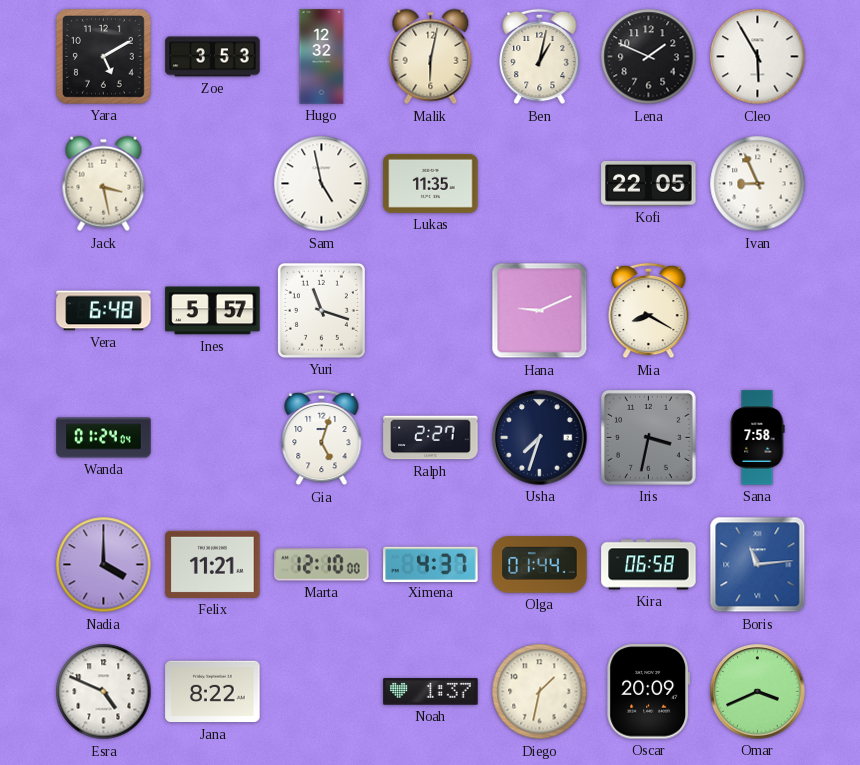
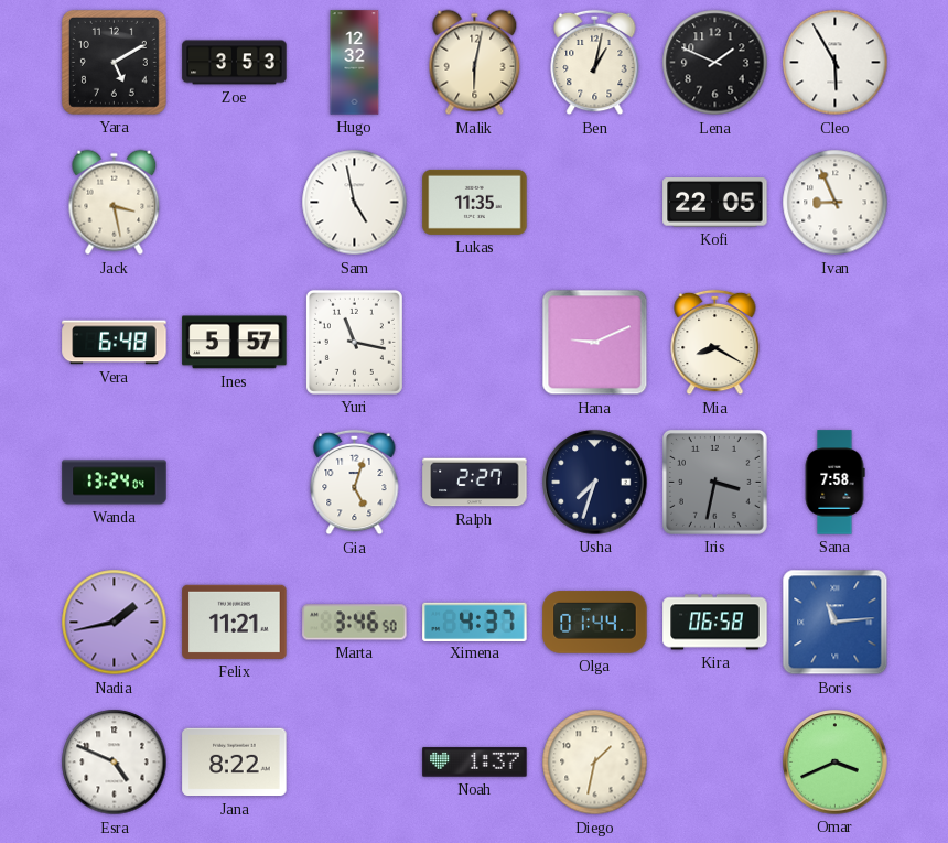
Yuri: 11:18 -> 11:17
Wanda: 01:24 -> 13:24
Nadia: 4:00 -> 1:43
Marta: 12:10 -> 3:46
Oscar: 20:09 -> none
